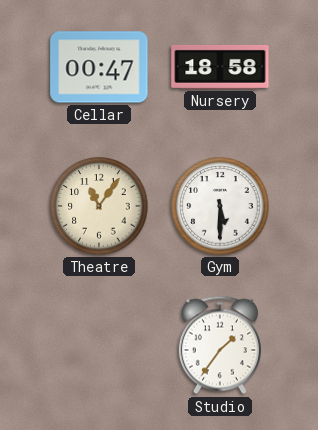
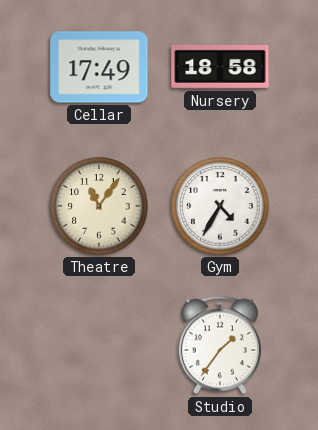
Cellar: 00:47 -> 17:49
Gym: 5:30 -> 4:35
